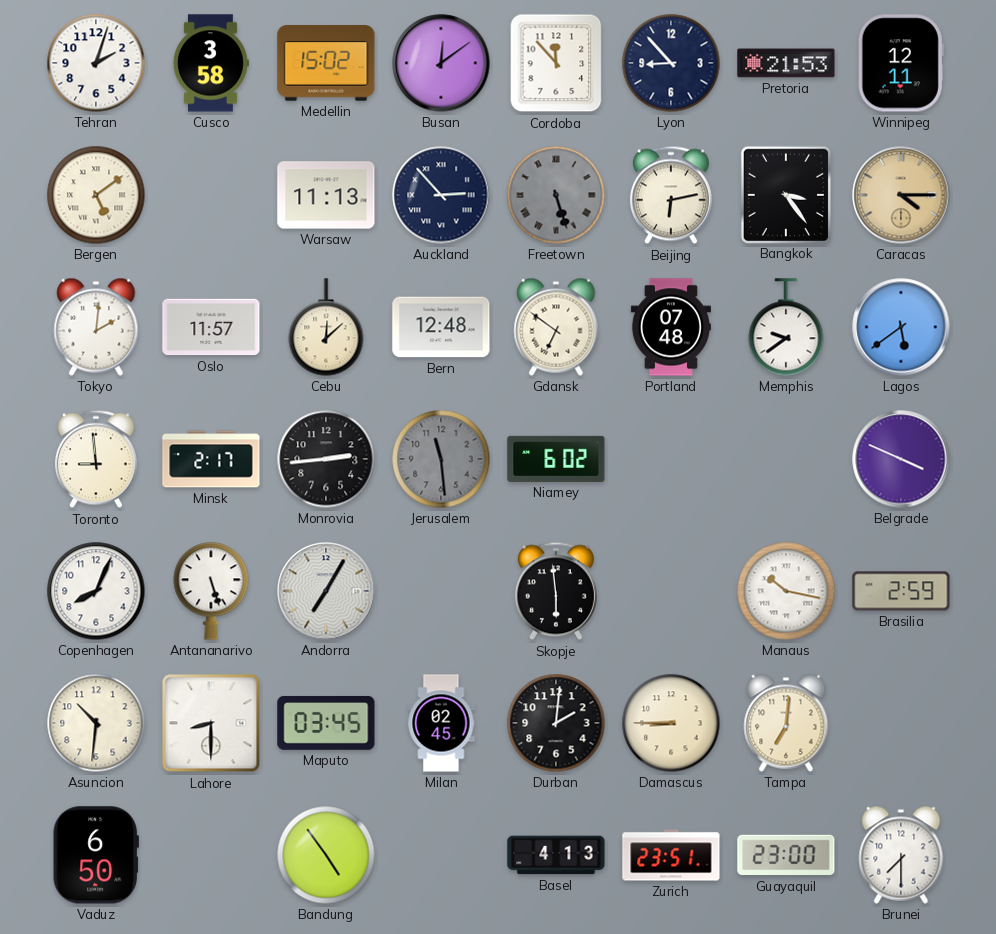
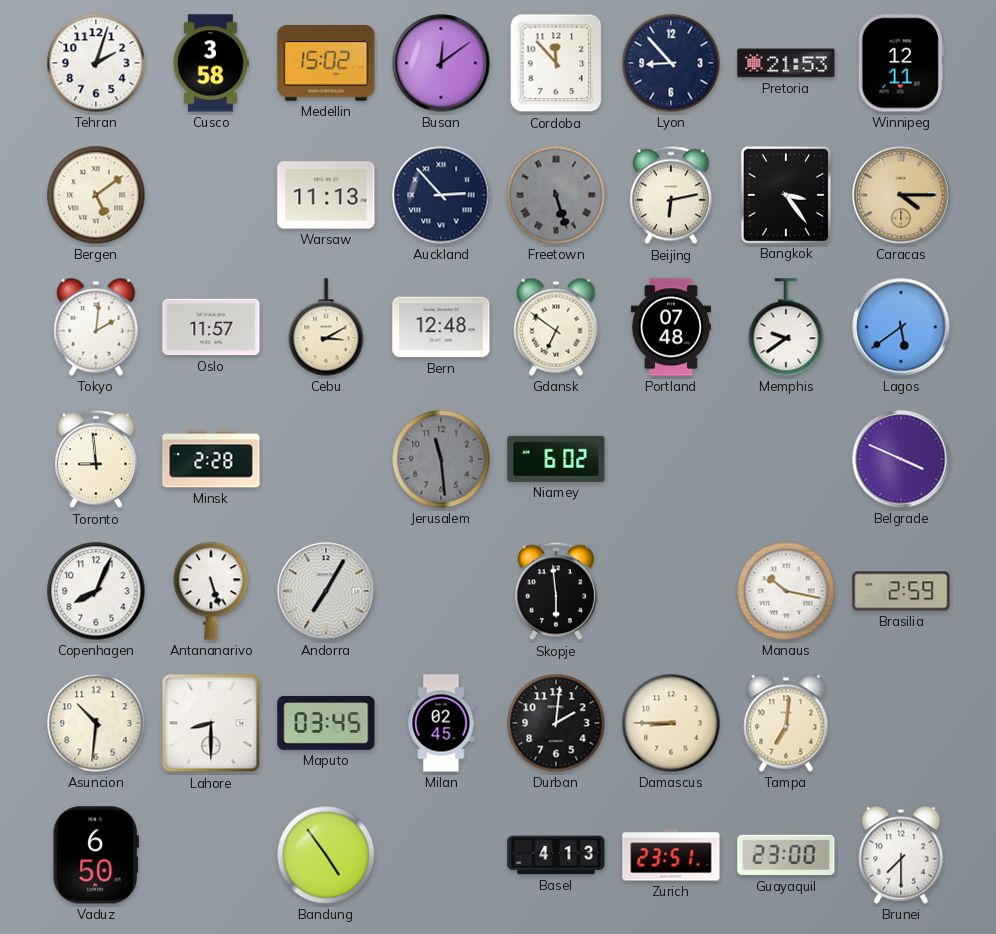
Cebu: 12:08 -> 3:10
Minsk: 2:17 -> 2:28
Monrovia: 2:44 -> none
